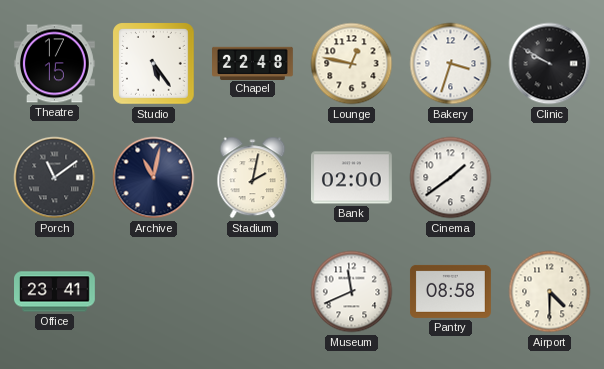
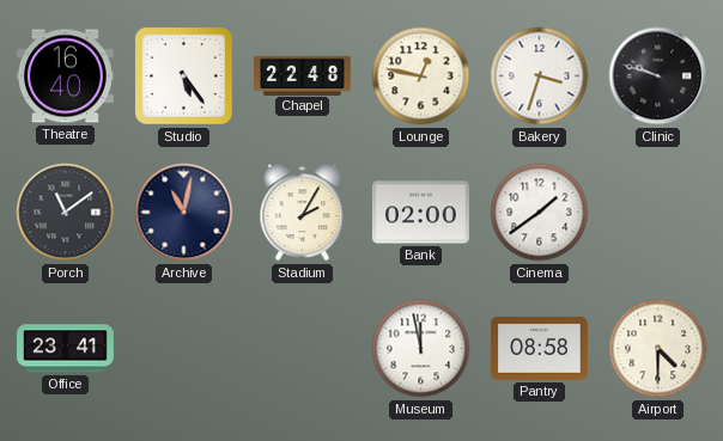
Theatre: 17:15 -> 16:40
Clinic: 9:50 -> 9:48
Stadium: 2:02 -> 2:05
Museum: 11:41 -> 11:58
